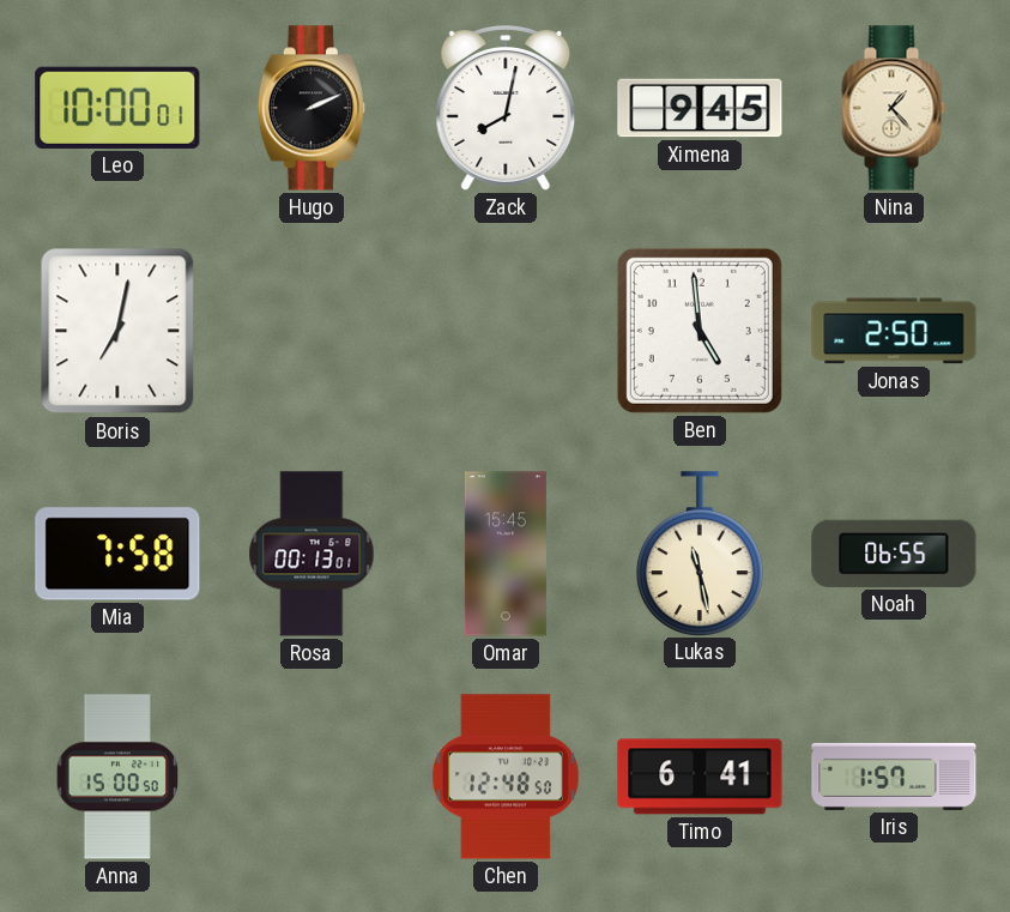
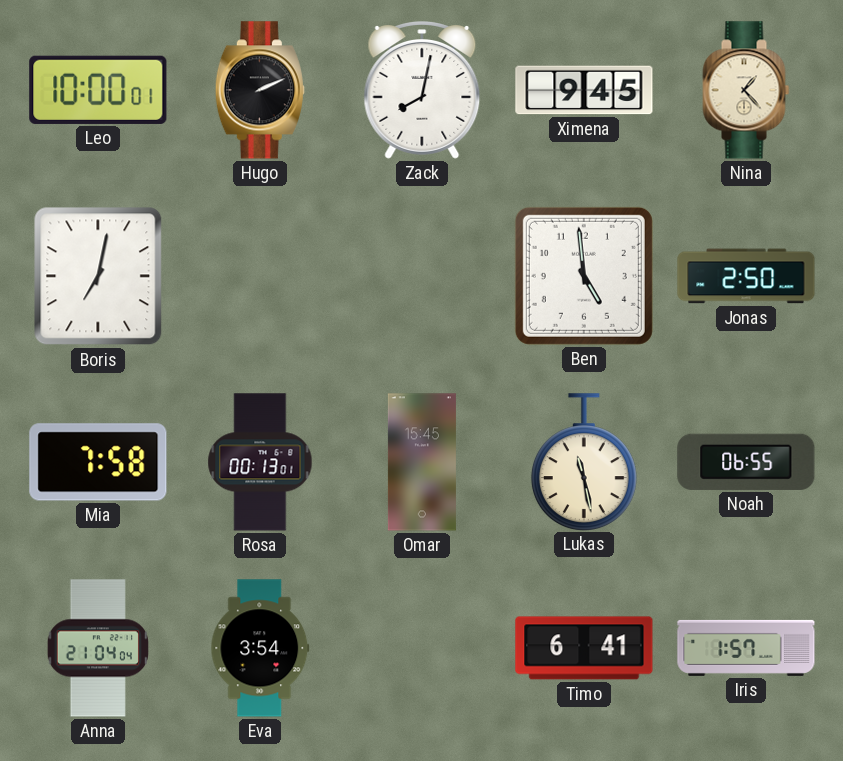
Anna: 15:00 -> 21:04
Eva: none -> 3:54
Chen: 12:48 -> none
